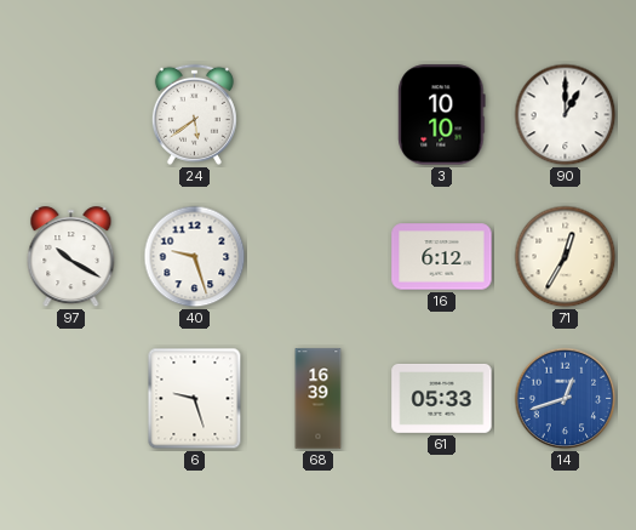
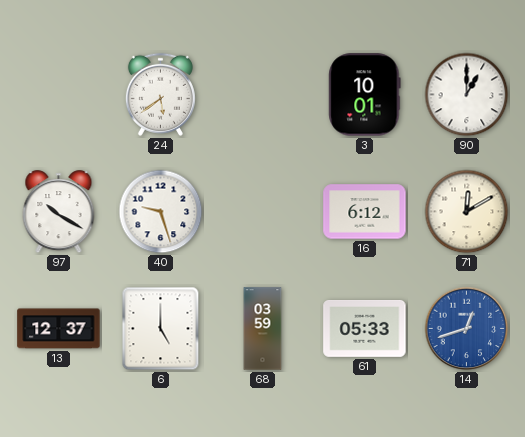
3: 10:10 -> 10:01
71: 12:35 -> 12:10
13: none -> 12:37
6: 9:27 -> 5:00
68: 16:39 -> 03:59
